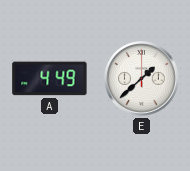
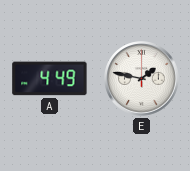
E: 1:38 -> 1:47
